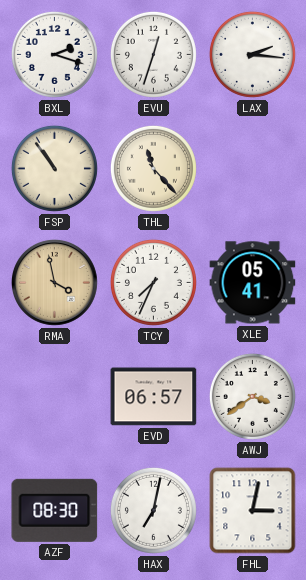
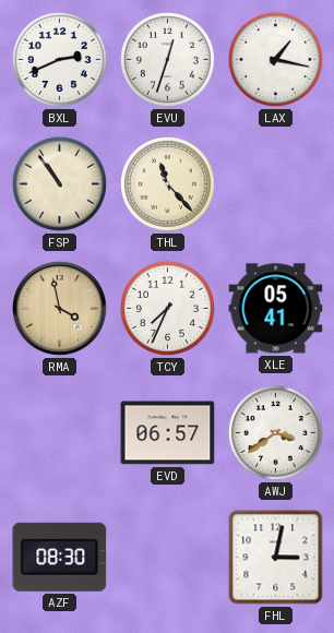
BXL: 2:18 -> 2:41
LAX: 2:16 -> 1:17
HAX: 7:02 -> none
